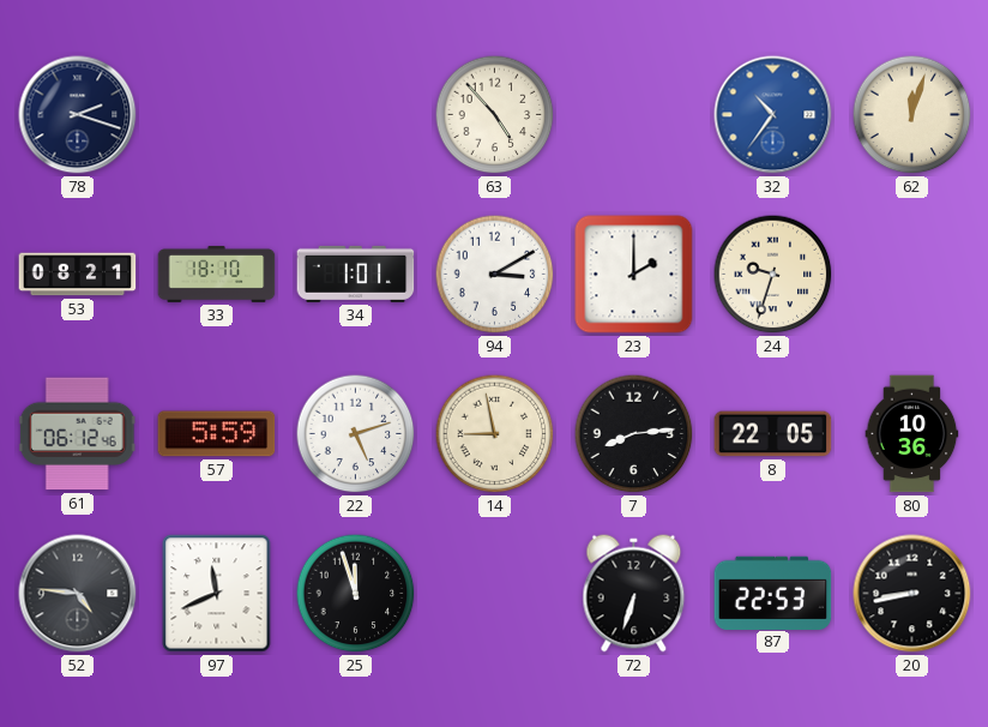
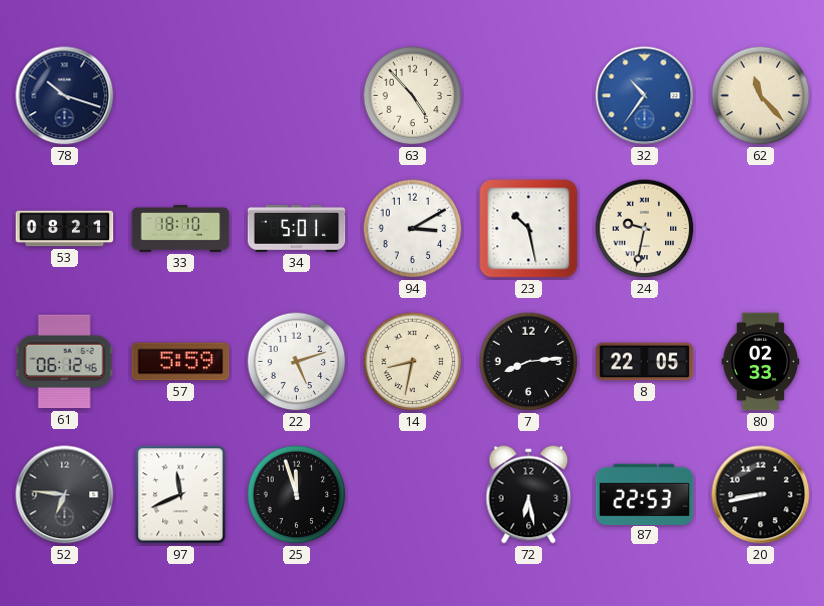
78: 2:18 -> 10:18
62: 12:03 -> 11:23
34: 1:01 -> 5:01
23: 2:00 -> 10:28
24: 9:33 -> 9:32
14: 8:58 -> 8:32
80: 10:36 -> 02:33
52: 4:46 -> 6:46
72: 6:33 -> 6:28
